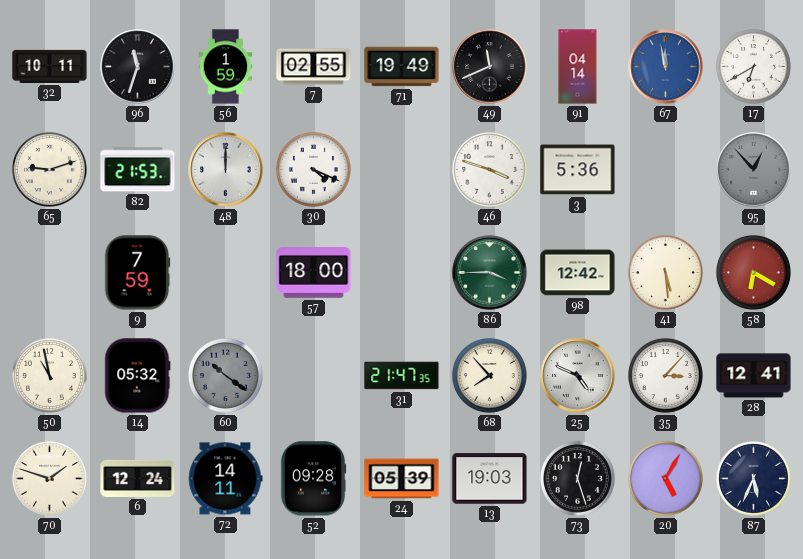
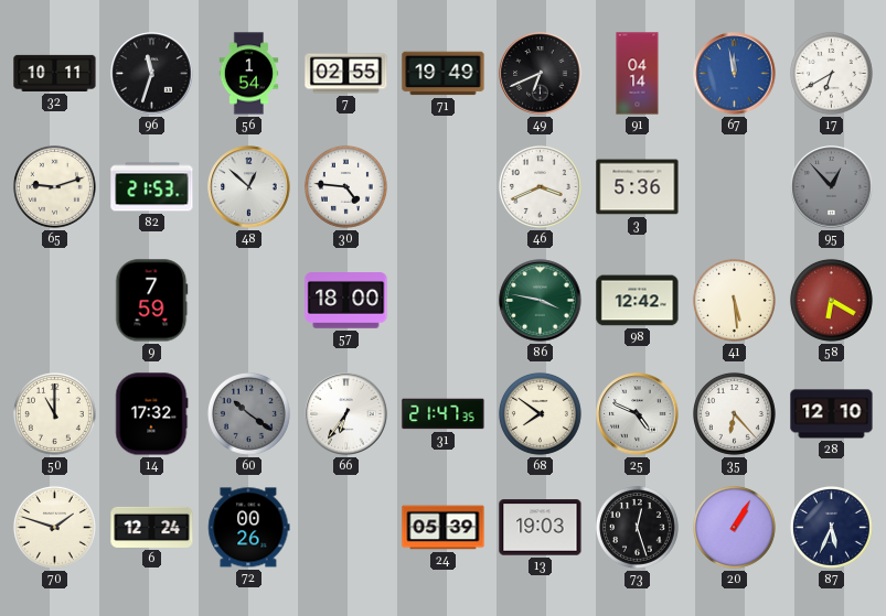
56: 1:59 -> 1:54
49: 11:41 -> 6:41
48: 12:00 -> 12:52
30: 4:19 -> 4:46
46: 3:48 -> 3:41
86: 3:45 -> 3:47
50: 10:58 -> 11:00
14: 05:32 -> 17:32
66: none -> 6:36
68: 7:53 -> 7:51
35: 3:07 -> 6:23
28: 12:41 -> 12:10
72: 14:11 -> 00:26
52: 09:28 -> none
20: 5:05 -> 1:05
